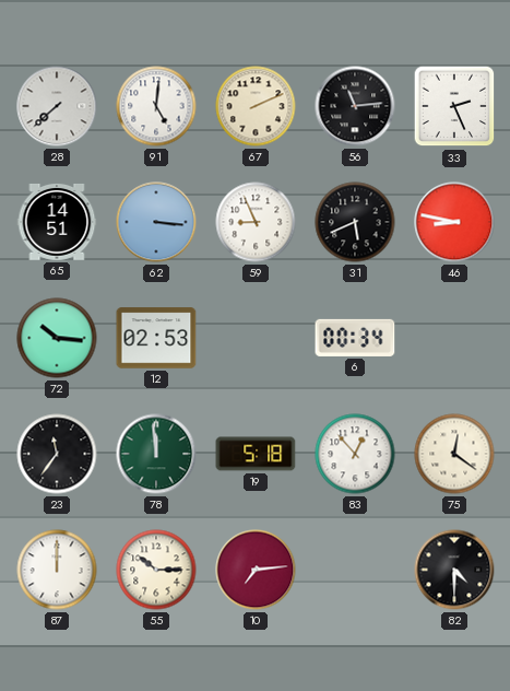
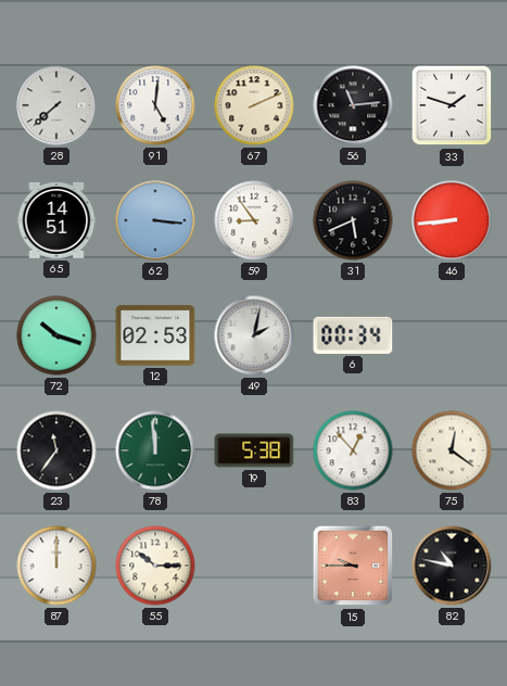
33: 2:26 -> 1:48
59: 8:56 -> 8:54
46: 8:47 -> 8:44
72: 10:16 -> 10:18
49: none -> 2:02
19: 5:18 -> 5:38
10: 7:14 -> none
15: none -> 9:45
82: 4:30 -> 10:47
